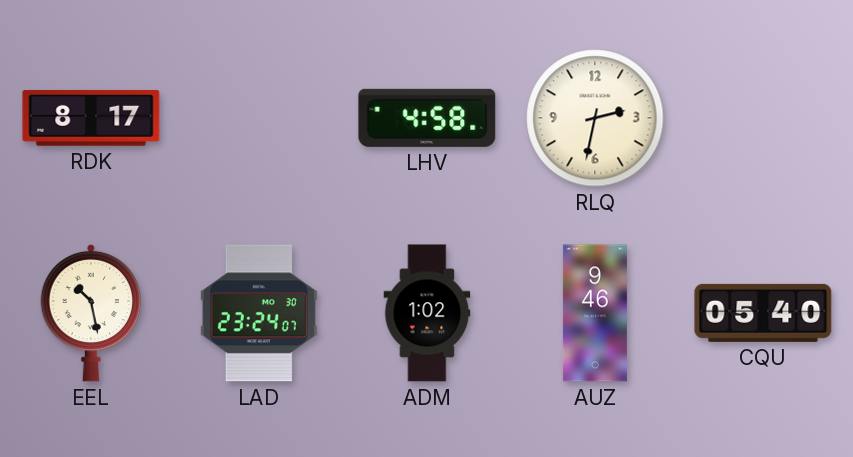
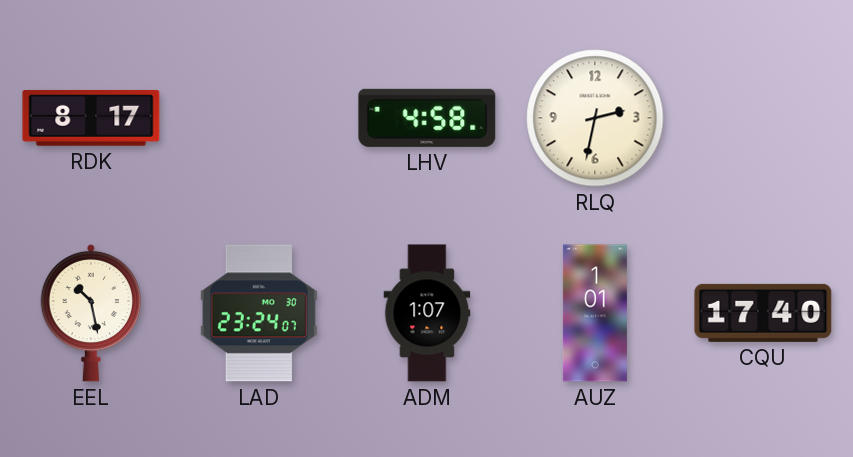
ADM: 1:02 -> 1:07
AUZ: 9:46 -> 1:01
CQU: 05:40 -> 17:40
